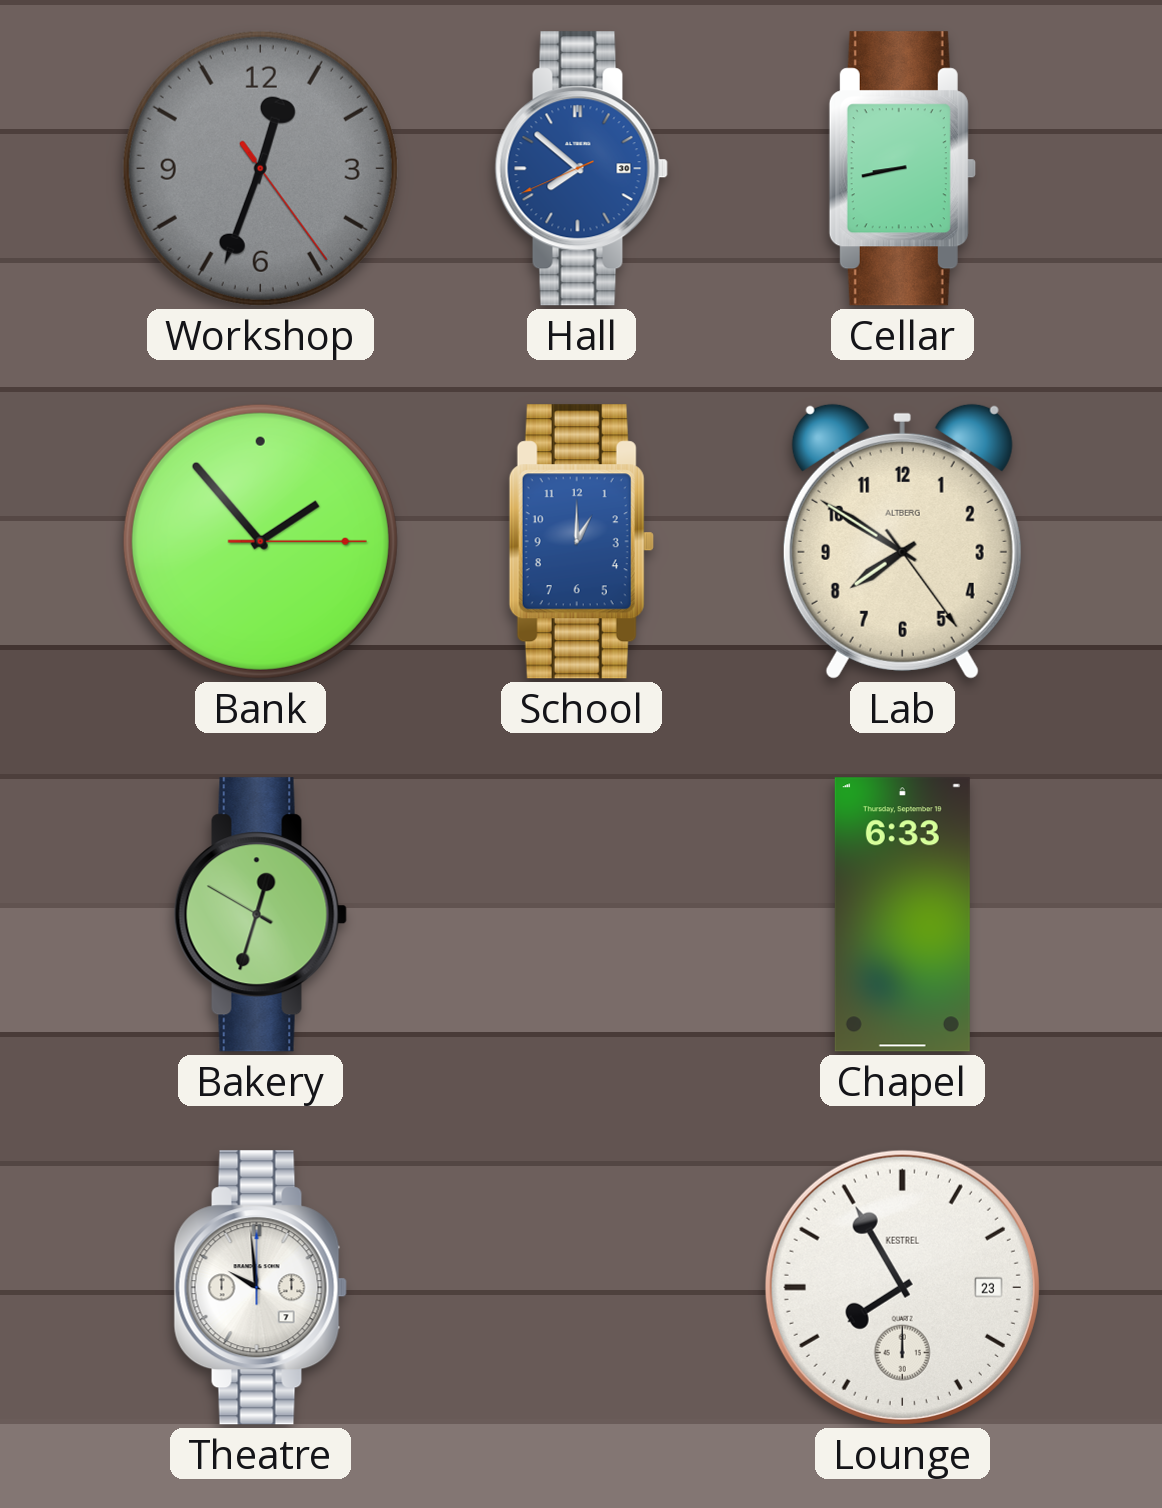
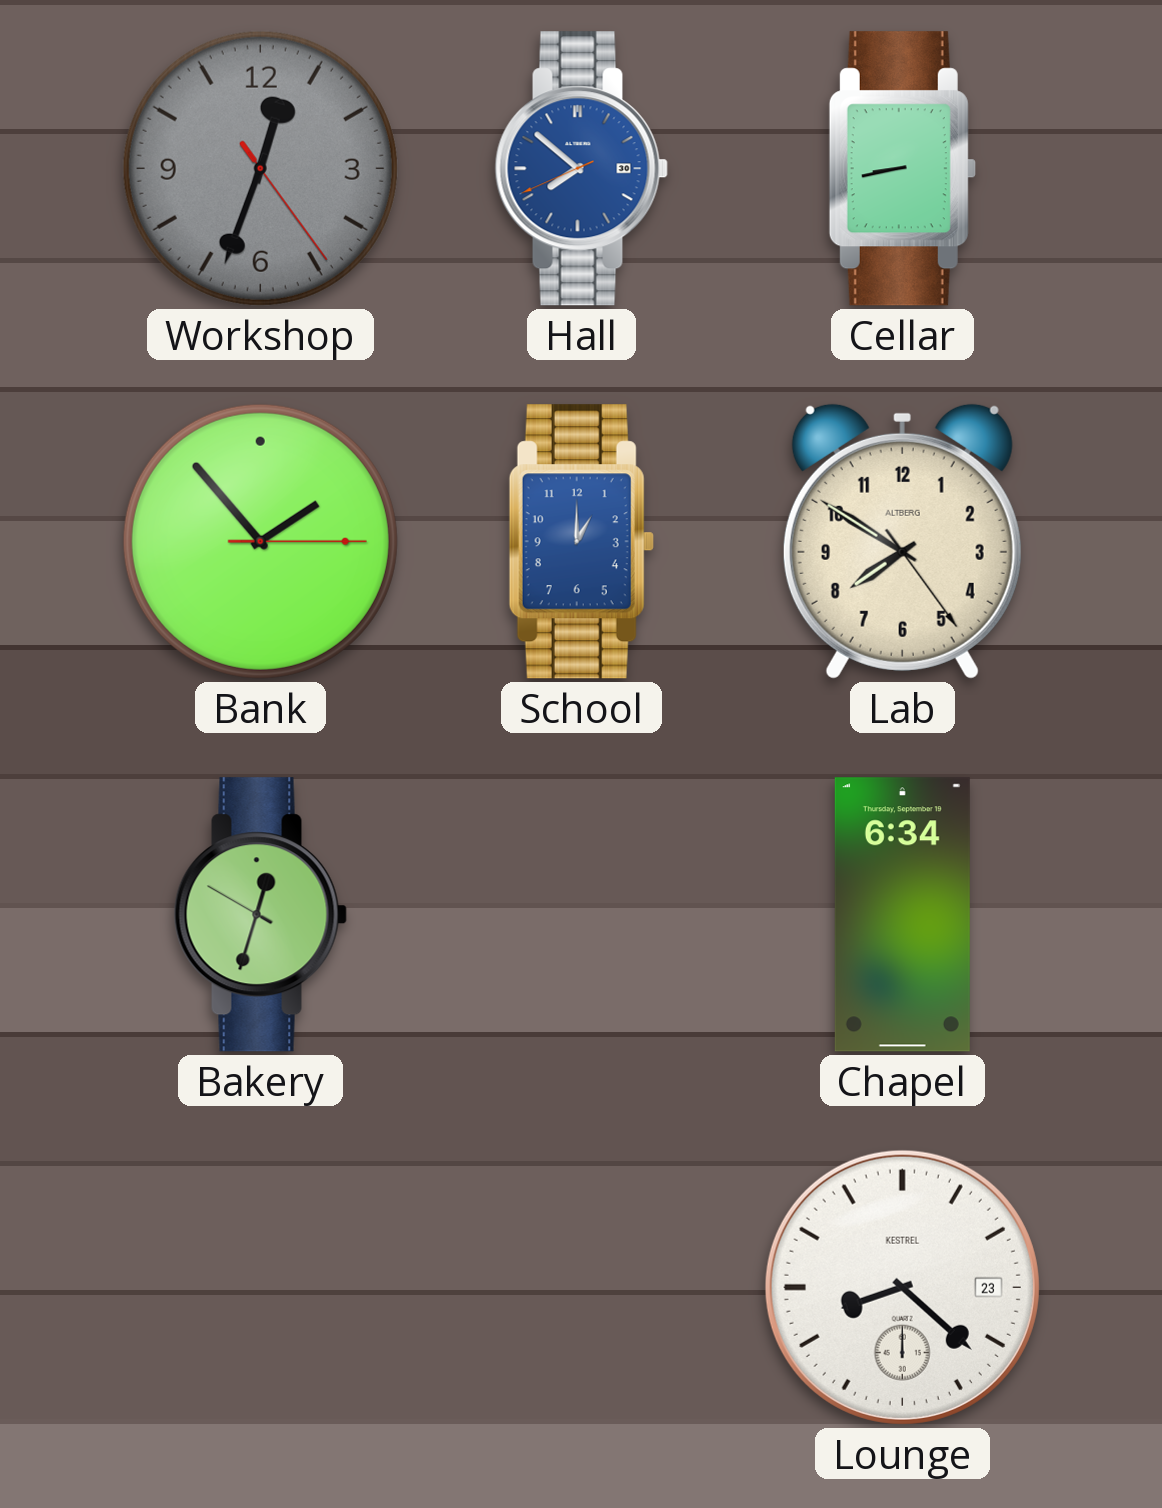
Chapel: 6:33 -> 6:34
Theatre: 9:59 -> none
Lounge: 7:55 -> 8:22
